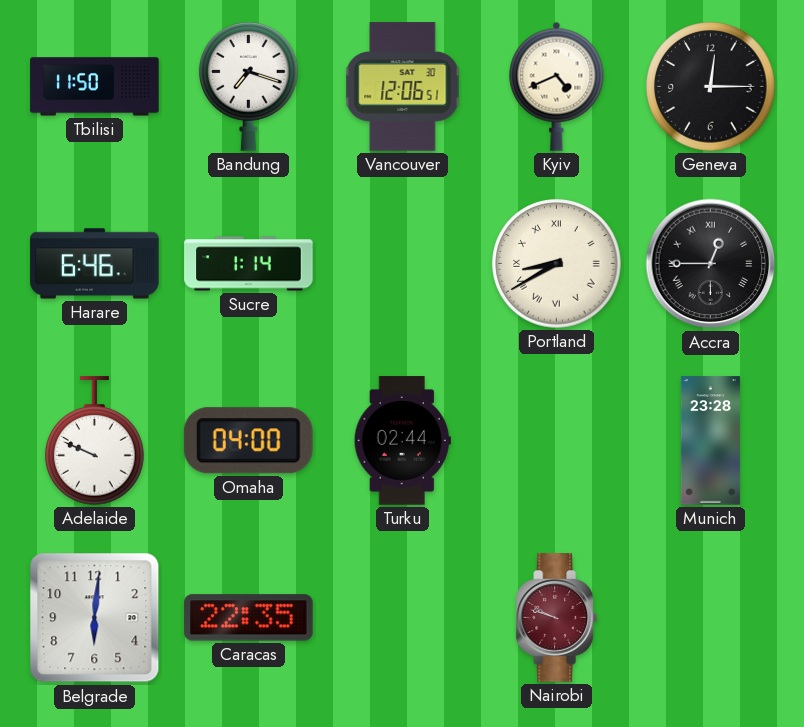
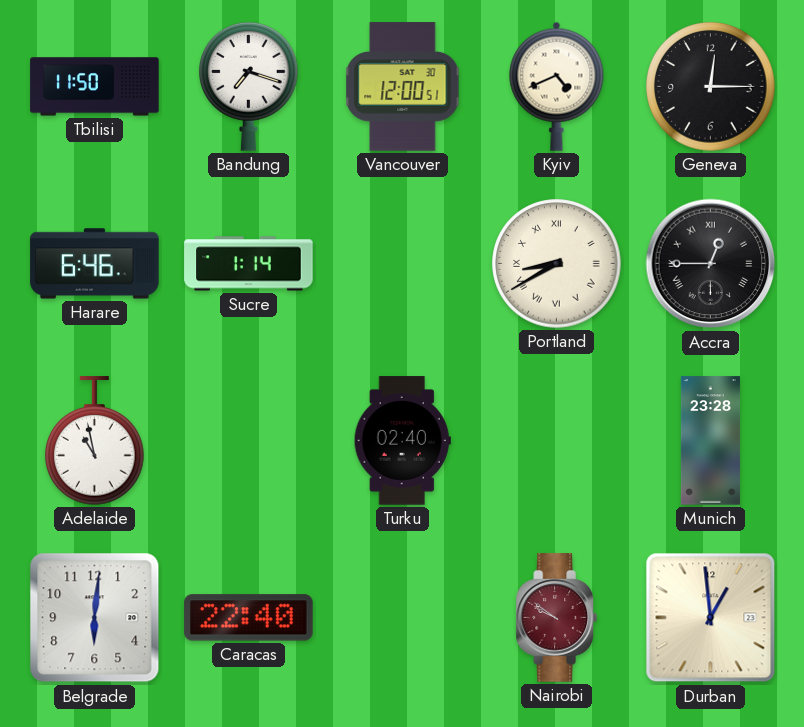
Vancouver: 12:06 -> 12:00
Adelaide: 9:49 -> 10:58
Omaha: 04:00 -> none
Turku: 02:44 -> 02:40
Caracas: 22:35 -> 22:40
Nairobi: 9:48 -> 9:51
Durban: none -> 12:59
